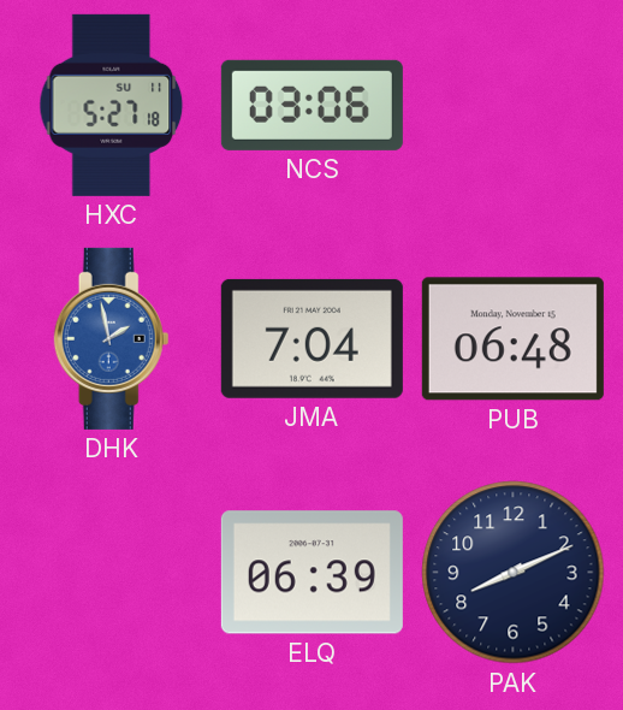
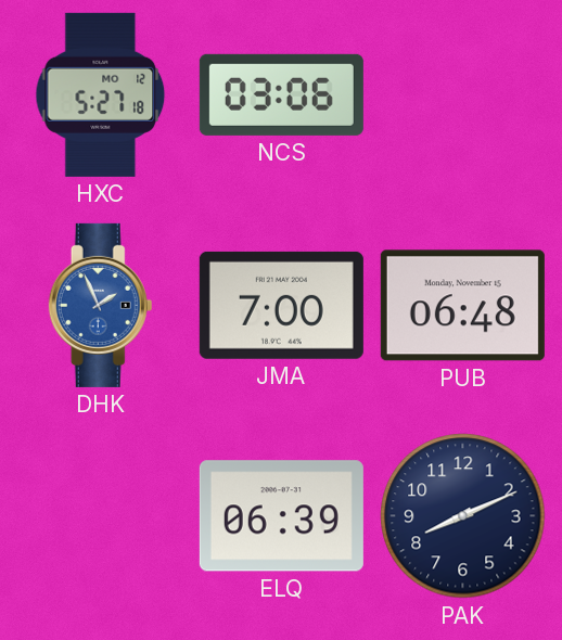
HXC date: SU 11 -> MO 12
DHK: 1:58 -> 1:56
JMA: 7:04 -> 7:00
